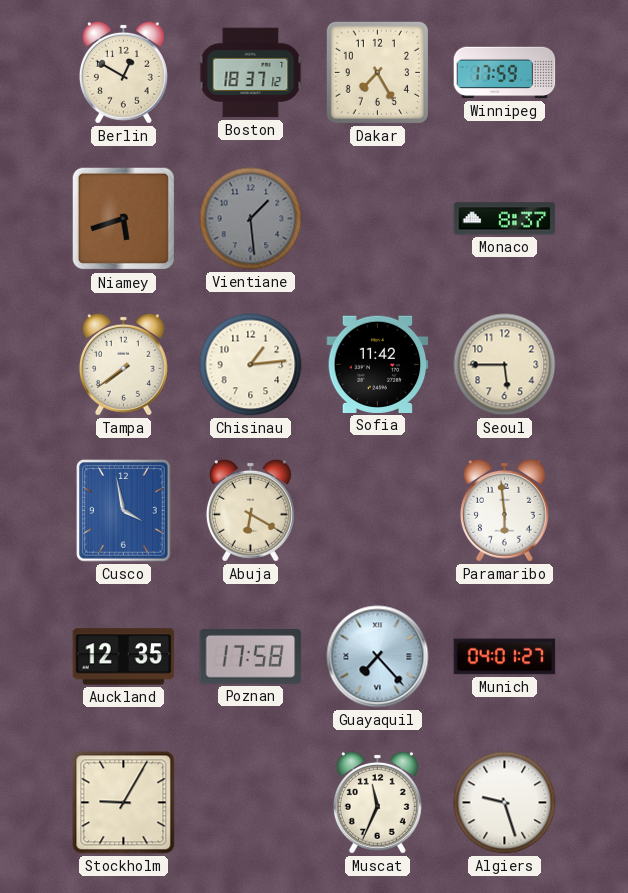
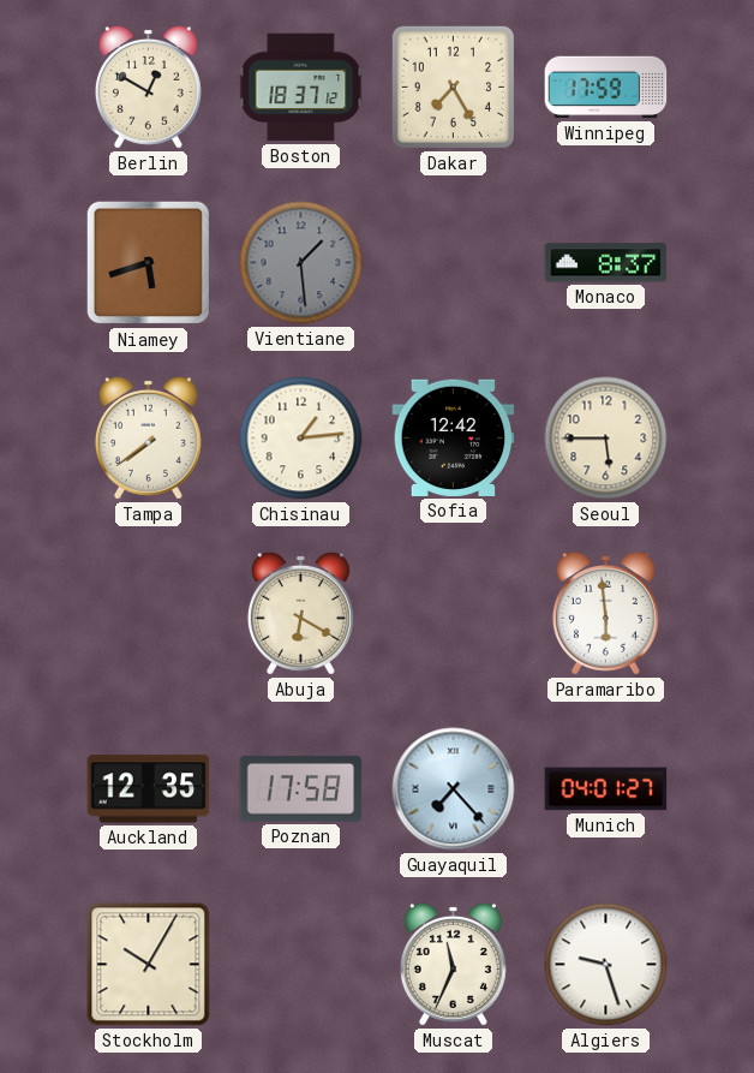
Sofia: 11:42 -> 12:42
Cusco: 3:58 -> none
Stockholm: 9:05 -> 10:05
